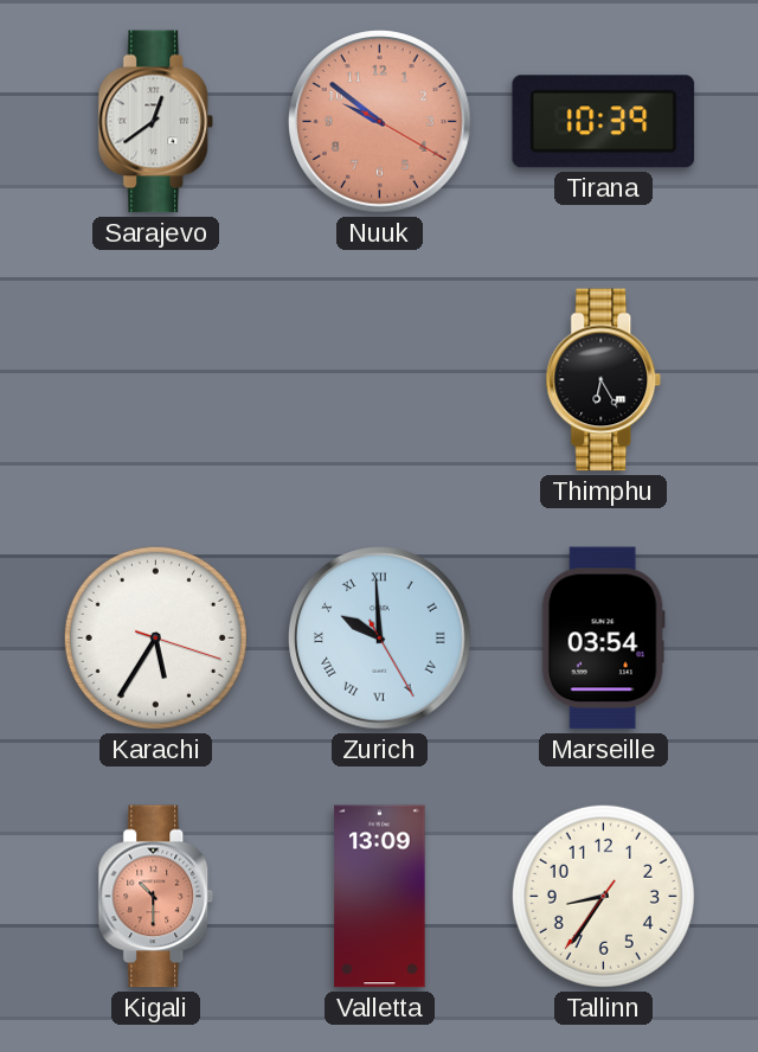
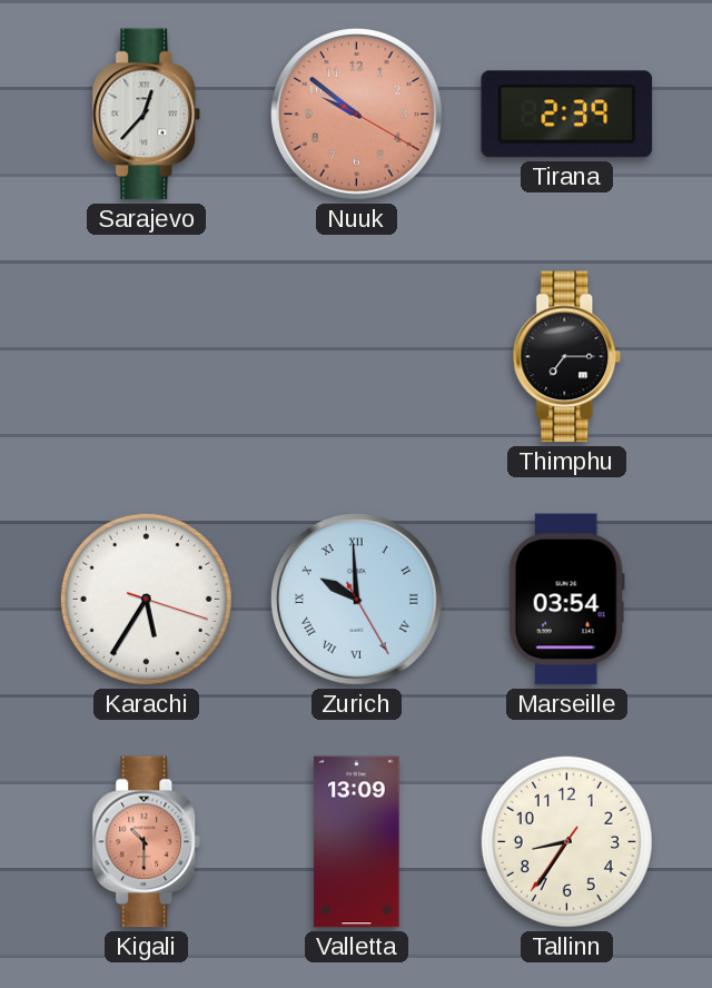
Sarajevo: 12:39 -> 12:37
Tirana: 10:39 -> 2:39
Thimphu: 6:25 -> 7:15
